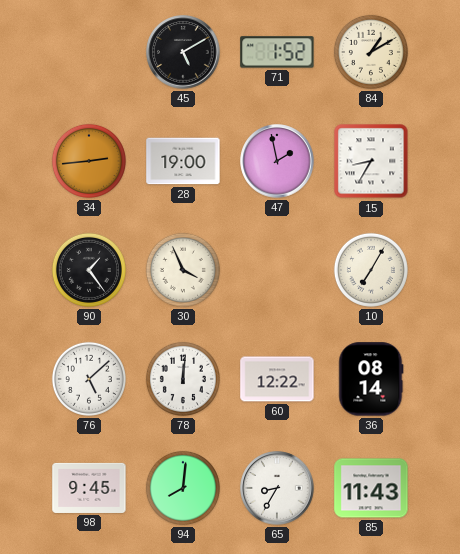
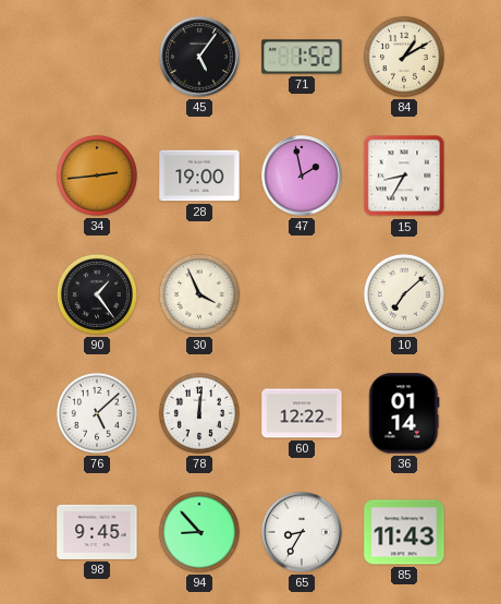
45: 5:10 -> 5:06
10: 7:05 -> 7:08
36: 08:14 -> 01:14
94: 8:01 -> 8:53
